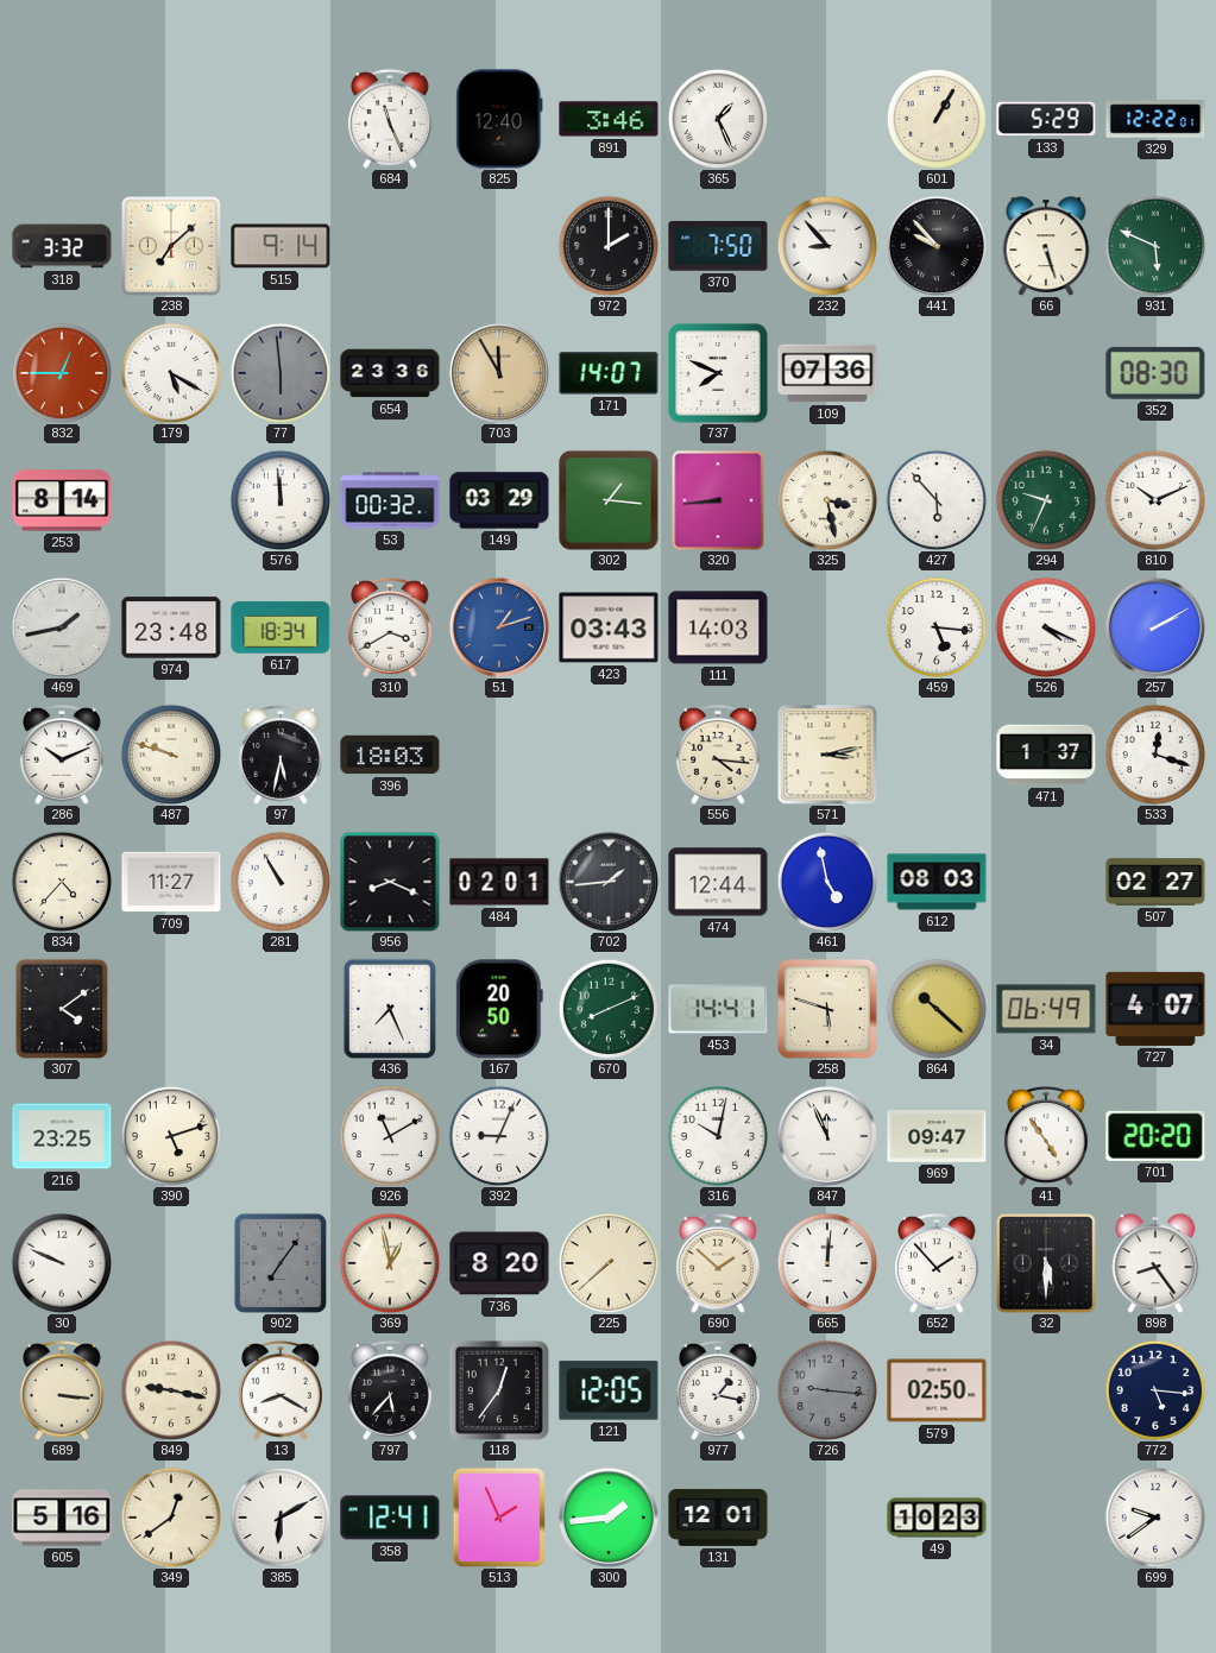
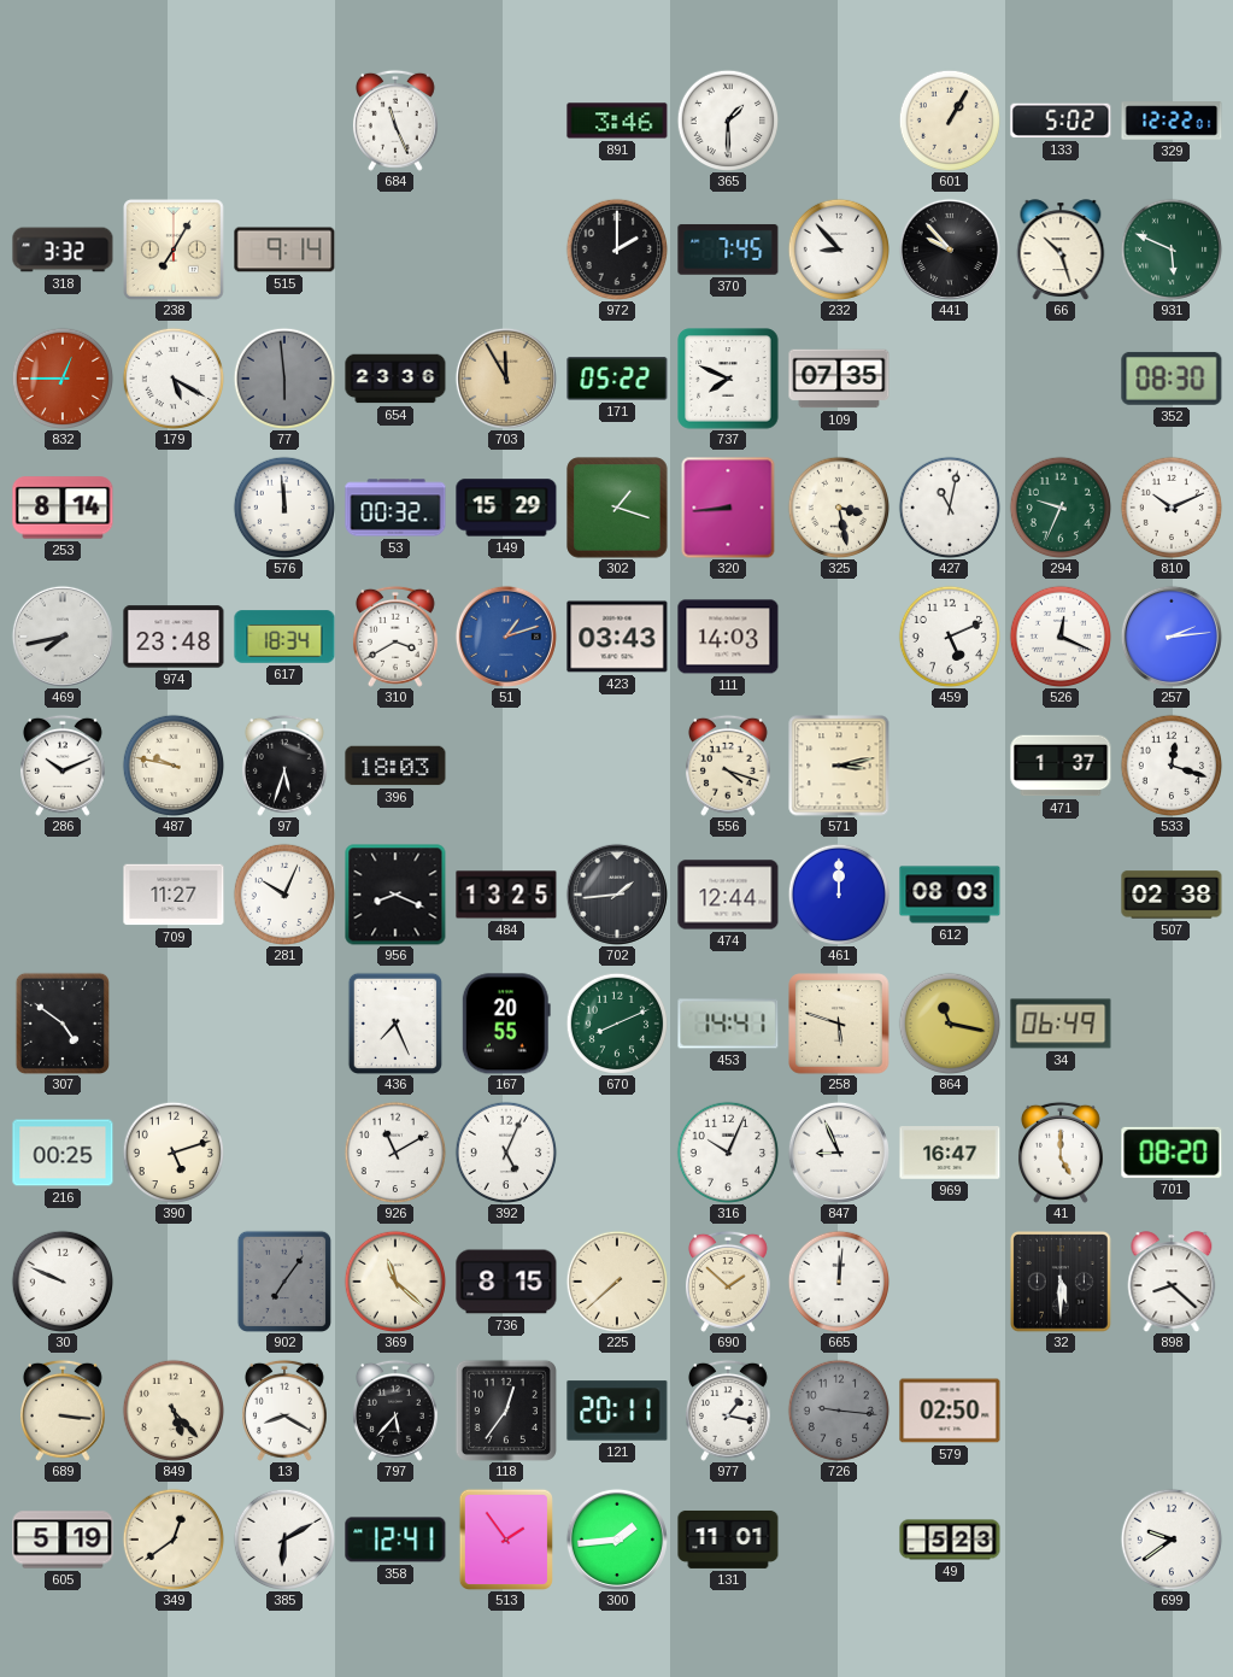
825: 12:40 -> none
365: 1:26 -> 1:30
133: 5:29 -> 5:02
238: 7:08 -> 7:05
370: 7:50 -> 7:45
66: 5:27 -> 10:27
171: 14:07 -> 05:22
109: 07:36 -> 07:35
149: 03:29 -> 15:29
302: 1:16 -> 1:18
427: 5:53 -> 11:02
469: 1:43 -> 7:43
459: 5:16 -> 5:11
526: 4:19 -> 12:19
257: 2:10 -> 2:14
487: 9:48 -> 9:47
97: 5:32 -> 5:33
556: 4:16 -> 4:18
834: 4:37 -> none
281: 10:55 -> 10:04
484: 02:01 -> 13:25
461: 4:58 -> 12:00
507: 02:27 -> 02:38
307: 4:09 -> 4:51
167: 20:50 -> 20:55
864: 10:22 -> 11:17
727: 4:07 -> none
216: 23:25 -> 00:25
392: 9:04 -> 5:04
316: 10:02 -> 10:04
847: 11:56 -> 8:56
969: 09:47 -> 16:47
41: 4:54 -> 5:00
701: 20:20 -> 08:20
369: 12:58 -> 11:22
736: 8:20 -> 8:15
652: 1:53 -> none
898: 8:24 -> 8:22
849: 9:17 -> 5:23
121: 12:05 -> 20:11
772: 5:16 -> none
605: 5:16 -> 5:19
513: 1:56 -> 1:54
131: 12:01 -> 11:01
49: 10:23 -> 5:23
